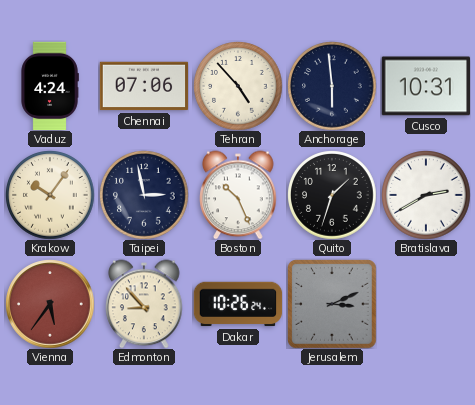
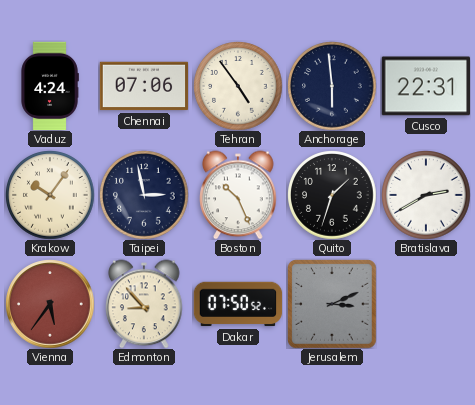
Tehran: 4:53 -> 4:54
Cusco: 10:31 -> 22:31
Dakar: 10:26 -> 07:50
